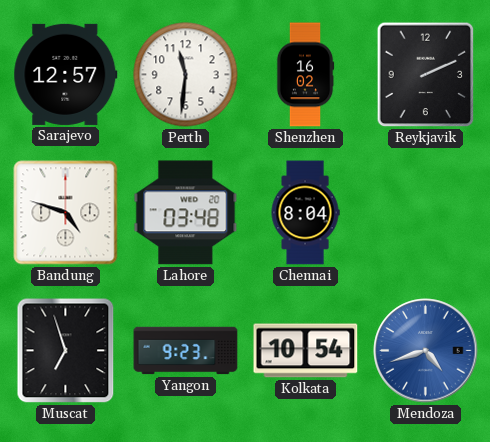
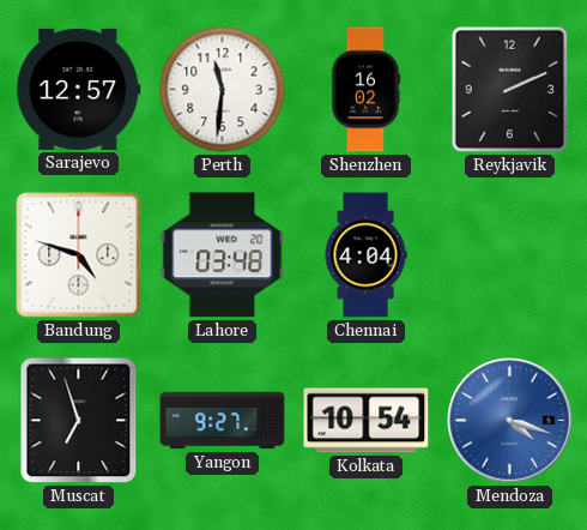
Chennai: 8:04 -> 4:04
Yangon: 9:23 -> 9:27
Mendoza: 4:42 -> 4:18
